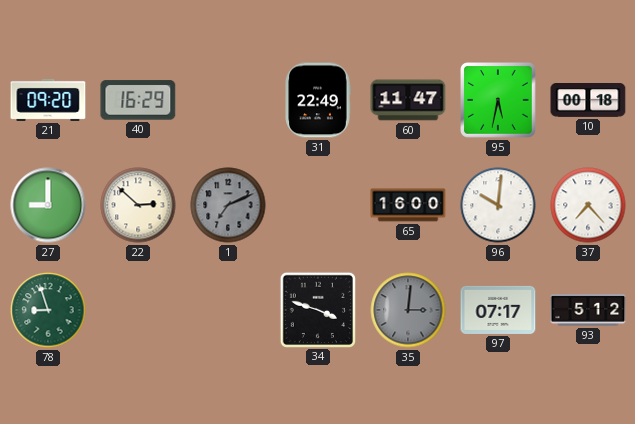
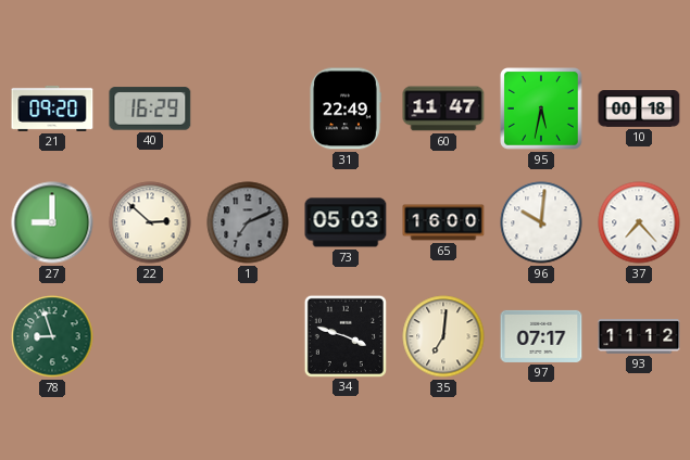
73: none -> 05:03
35: 3:01 -> 7:01
35 dial: grey -> cream
93: 5:12 -> 11:12
